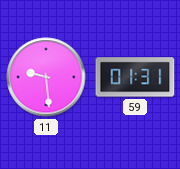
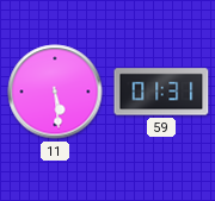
11: 9:29 -> 5:29
